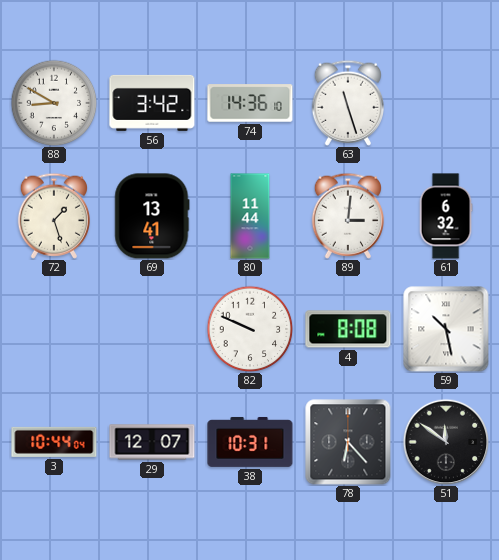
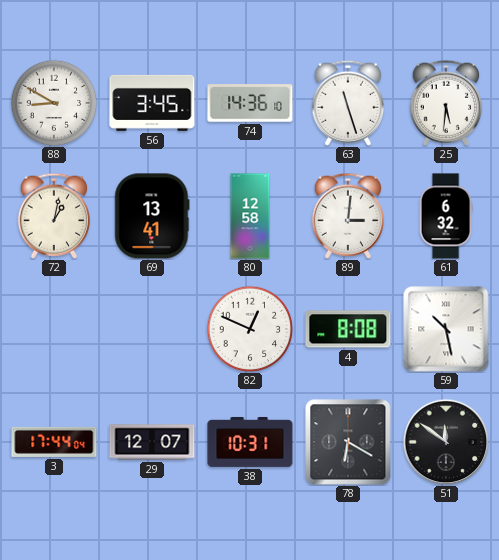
56: 3:42 -> 3:45
25: none -> 5:31
72: 1:27 -> 1:02
80: 11:44 -> 12:58
82: 9:49 -> 12:49
3: 10:44 -> 17:44
78: 6:23 -> 6:20
